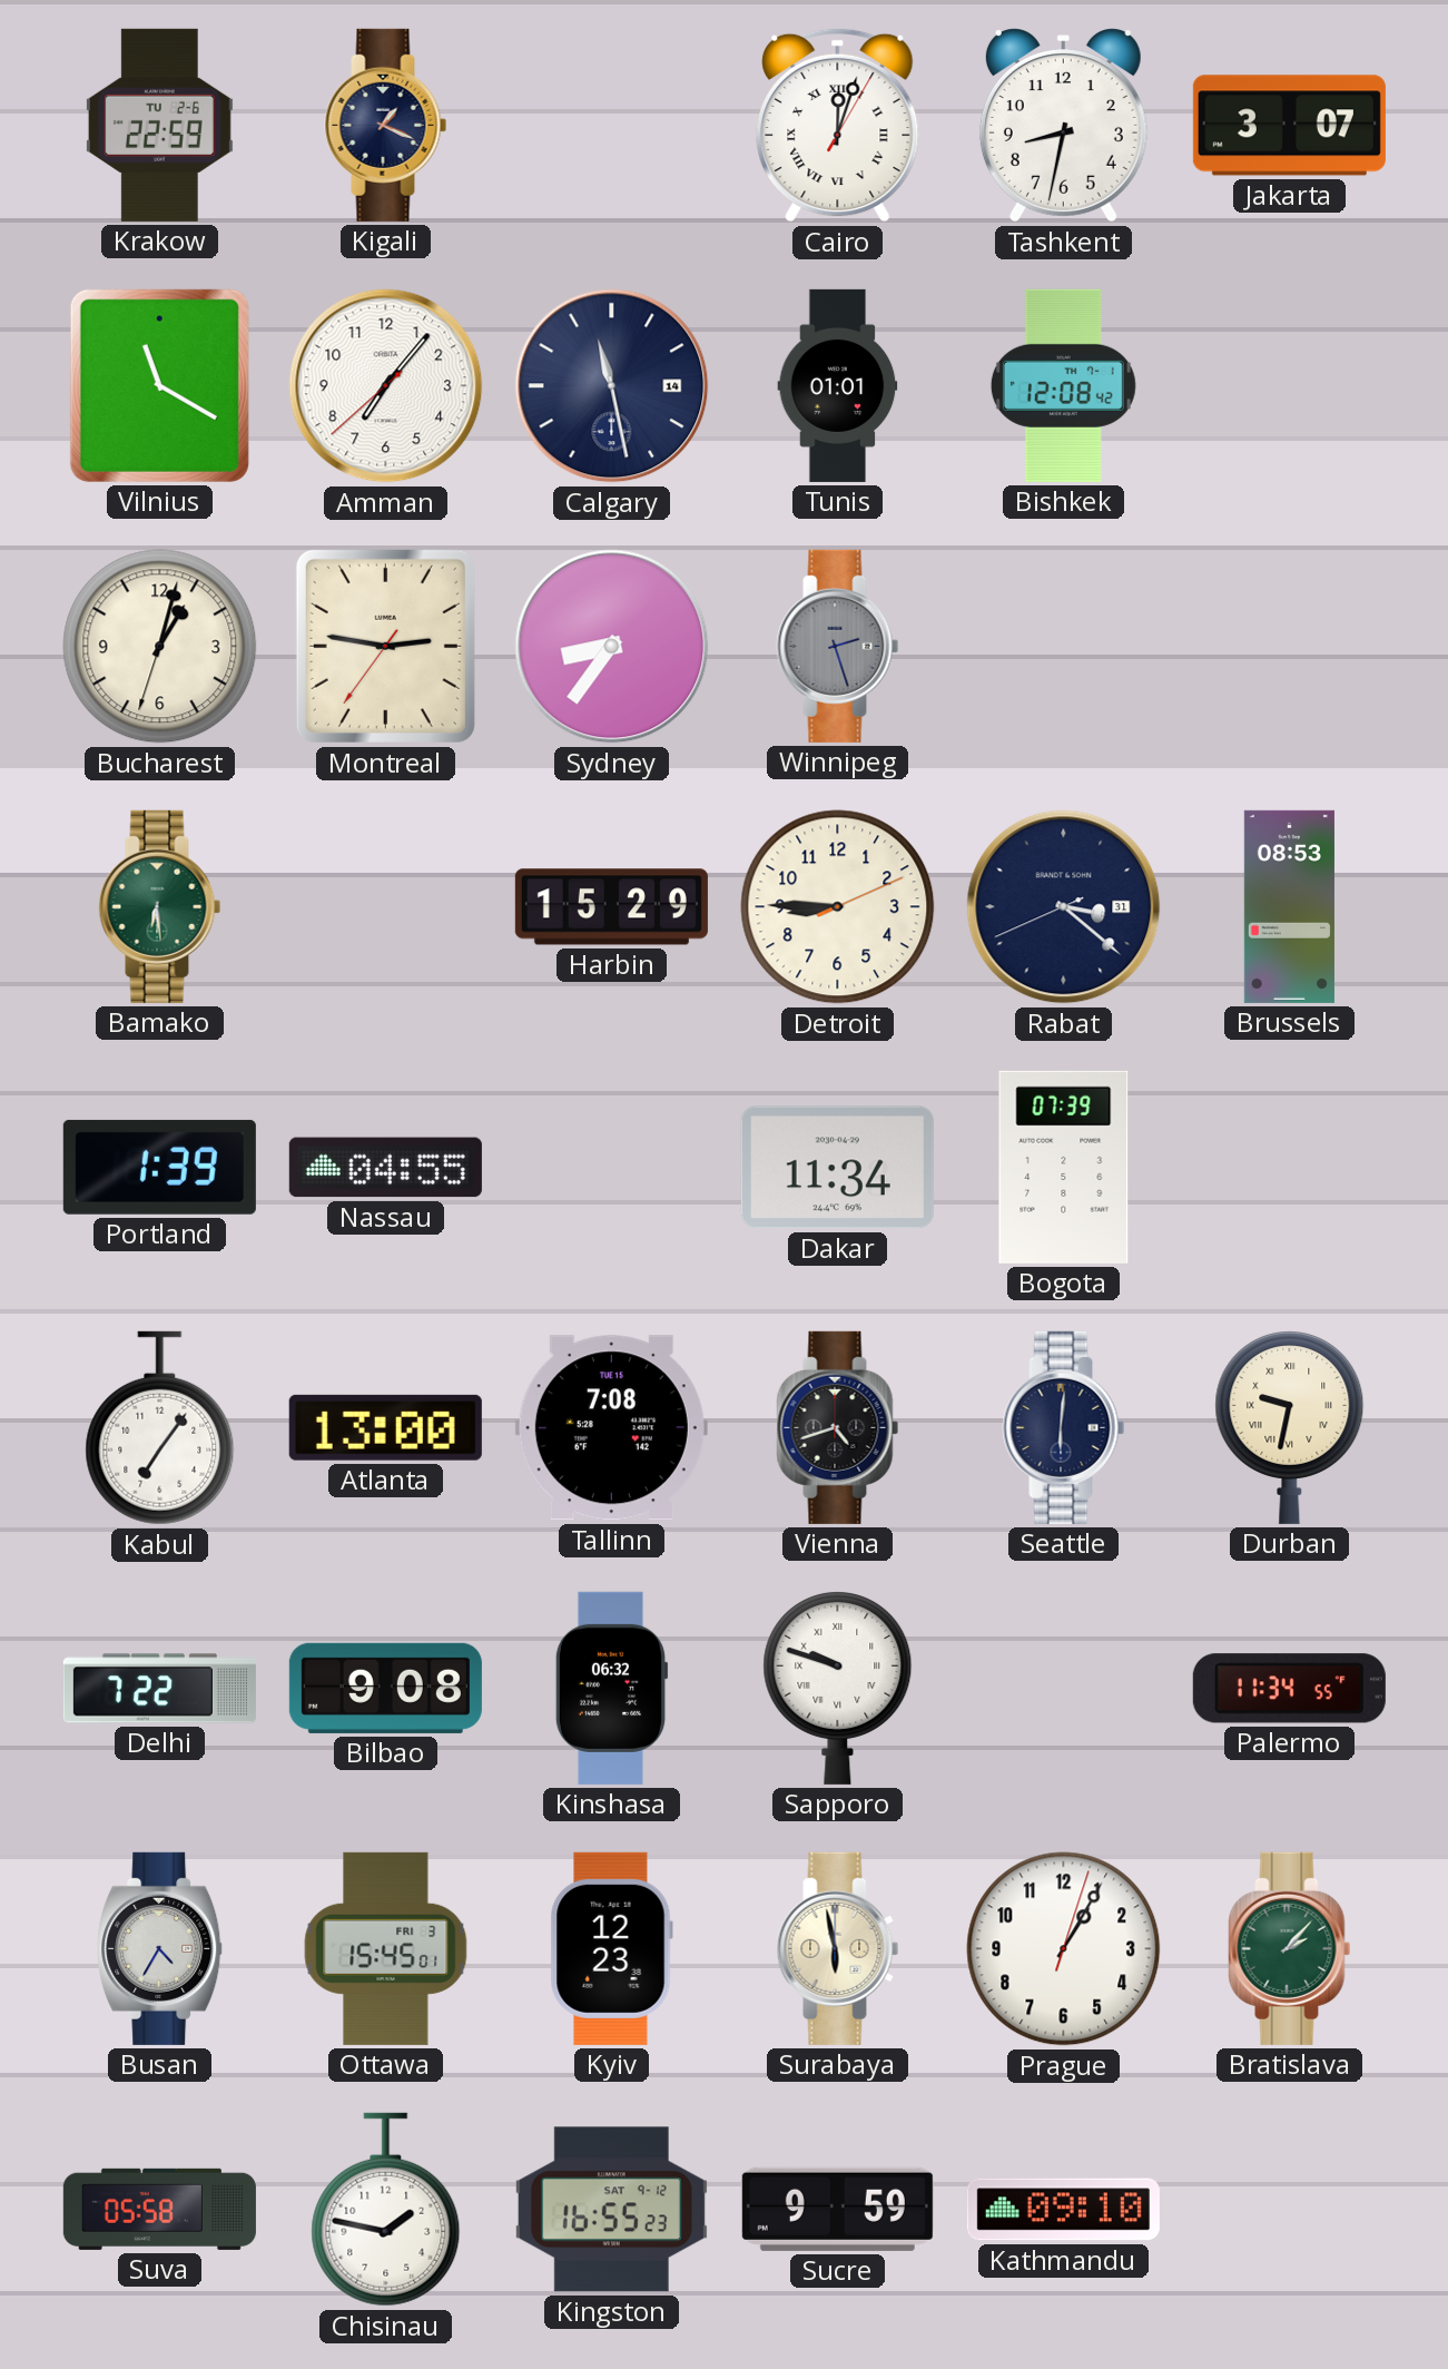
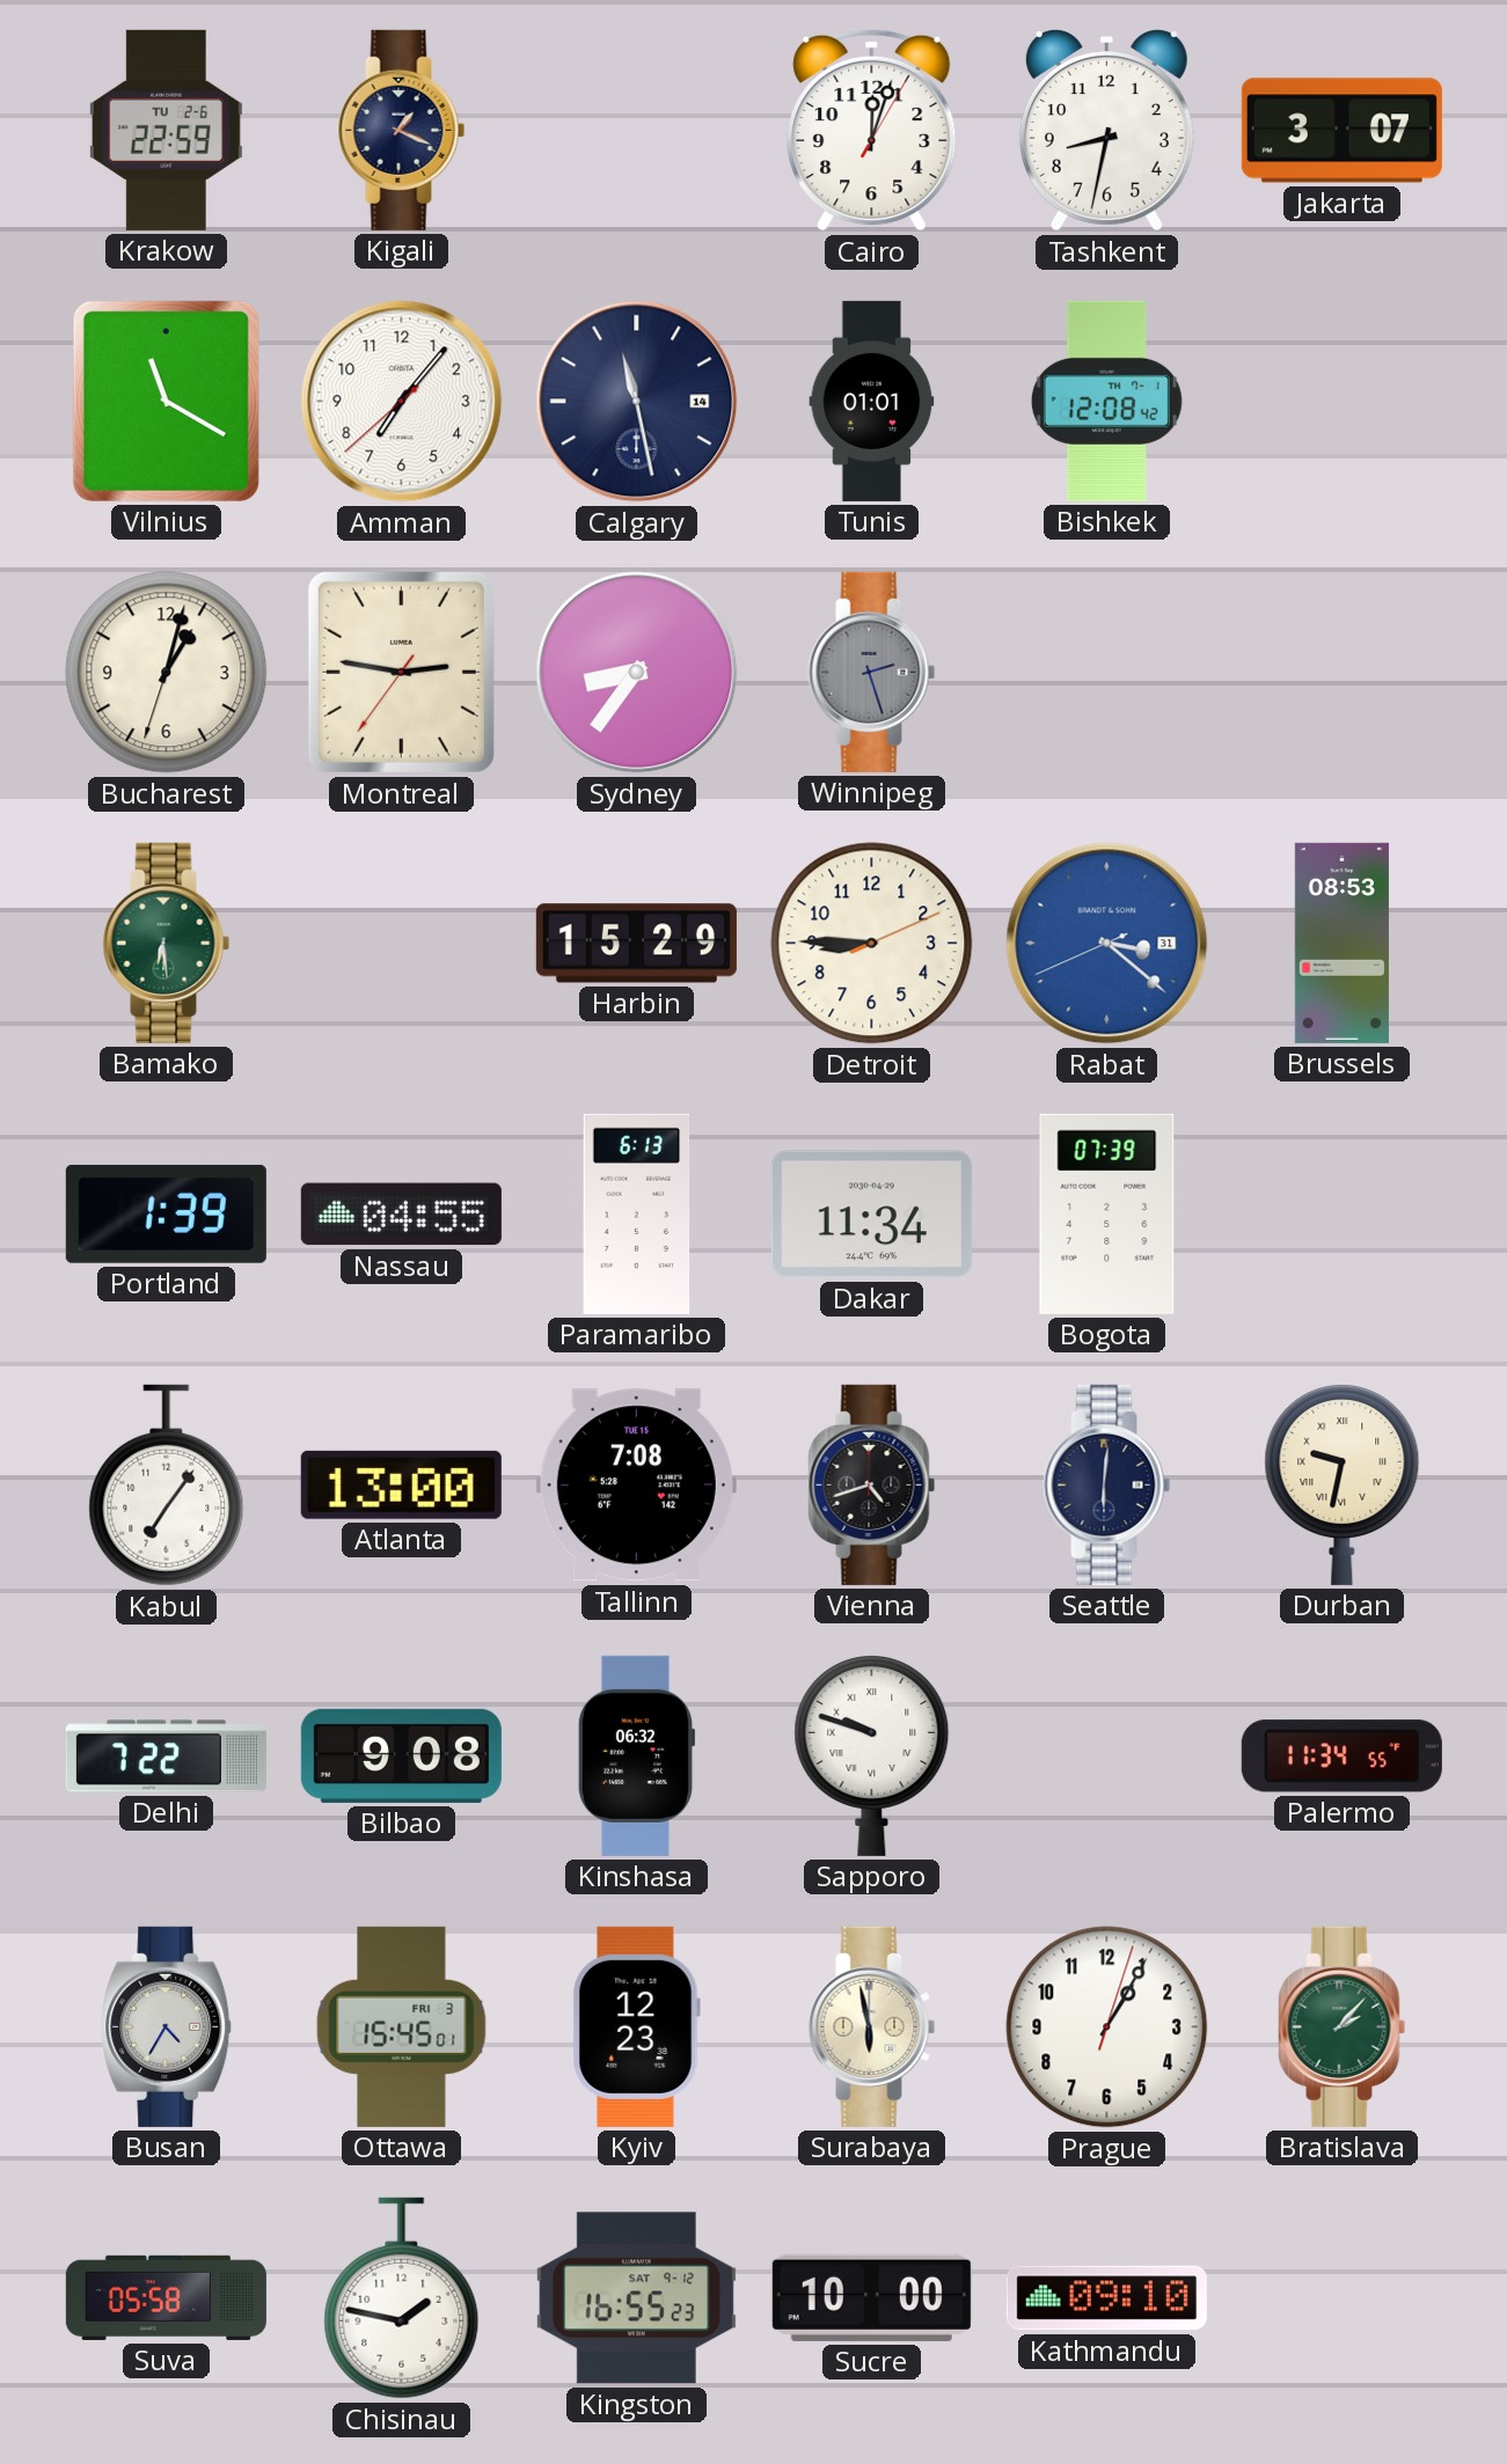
Cairo numerals: Roman -> Arabic
Rabat dial: navy -> blue
Paramaribo: none -> 6:13
Sucre: 9:59 -> 10:00
